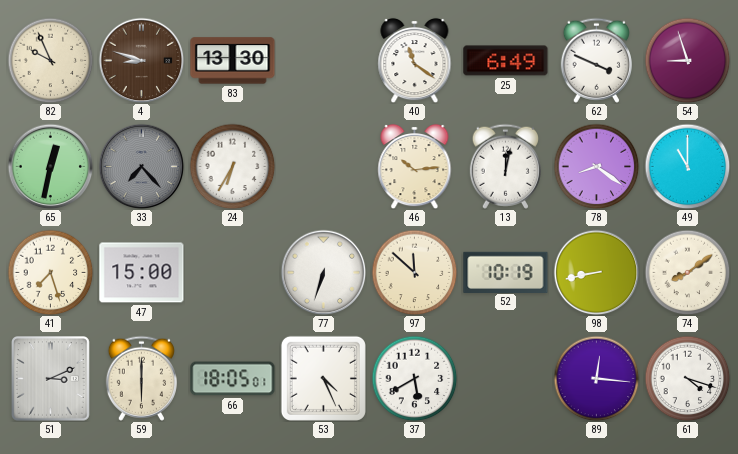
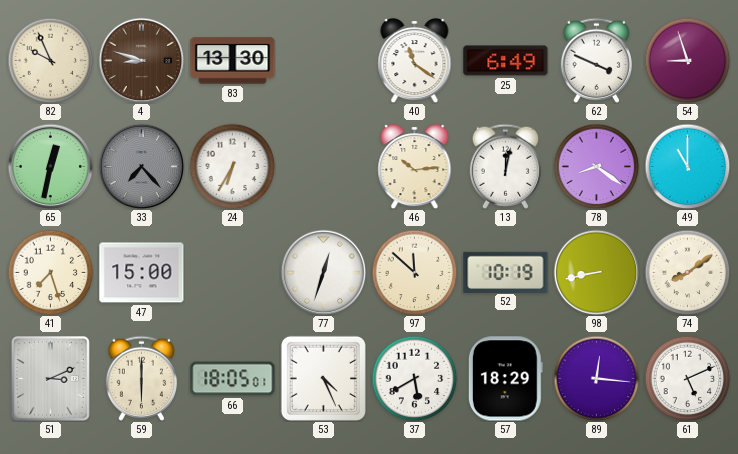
77: 6:33 -> 12:33
57: none -> 18:29
61: 4:18 -> 5:11
